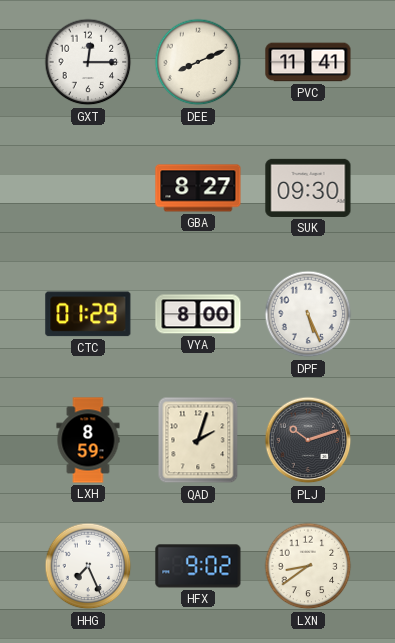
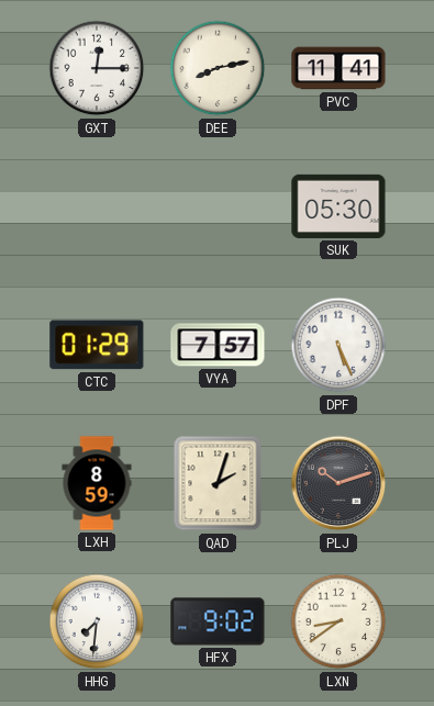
DEE: 8:11 -> 8:13
GBA: 8:27 -> none
SUK: 09:30 -> 05:30
VYA: 8:00 -> 7:57
HHG: 7:26 -> 7:31
